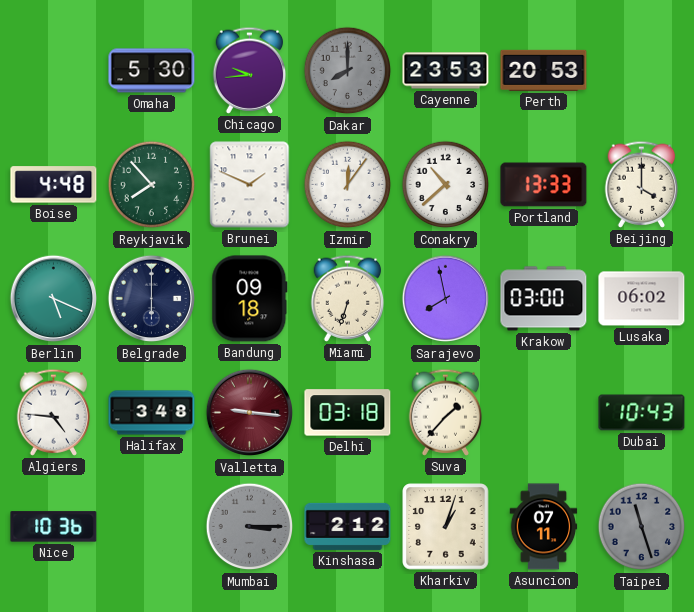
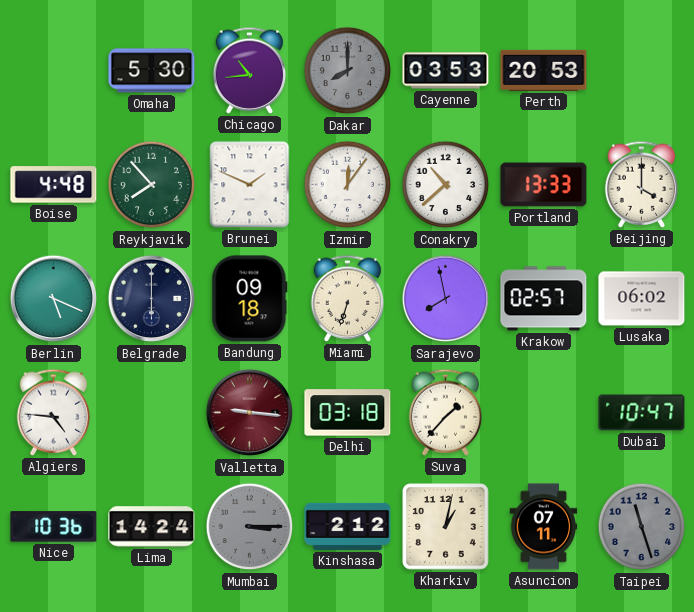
Chicago: 9:44 -> 10:44
Cayenne: 23:53 -> 03:53
Krakow: 03:00 -> 02:57
Halifax: 3:48 -> none
Dubai: 10:43 -> 10:47
Lima: none -> 14:24
Kharkiv: 1:03 -> 1:02
